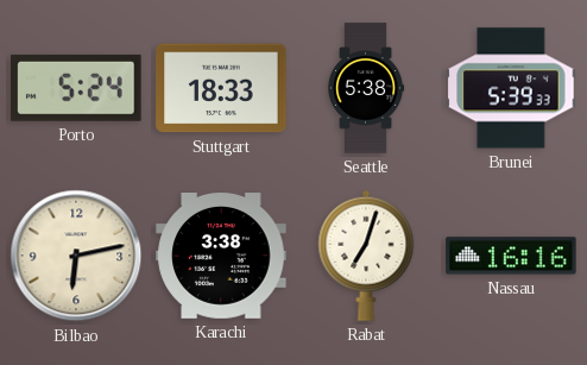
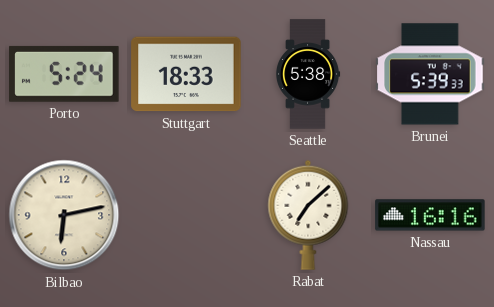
Karachi: 3:38 -> none
Rabat: 7:03 -> 7:08
